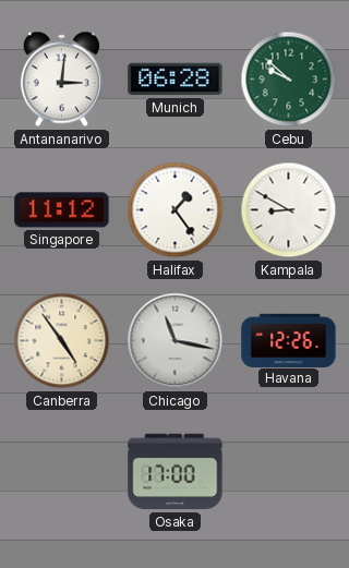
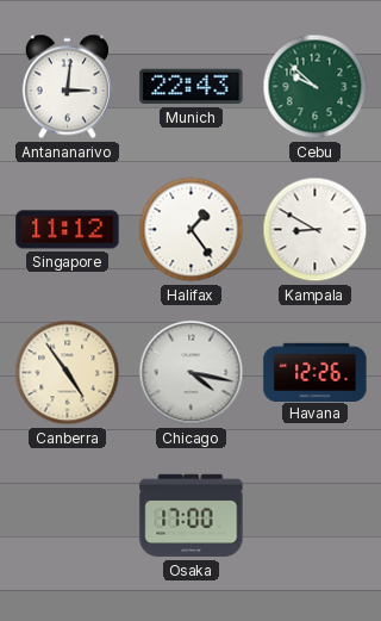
Munich: 06:28 -> 22:43
Chicago: 11:17 -> 4:17
